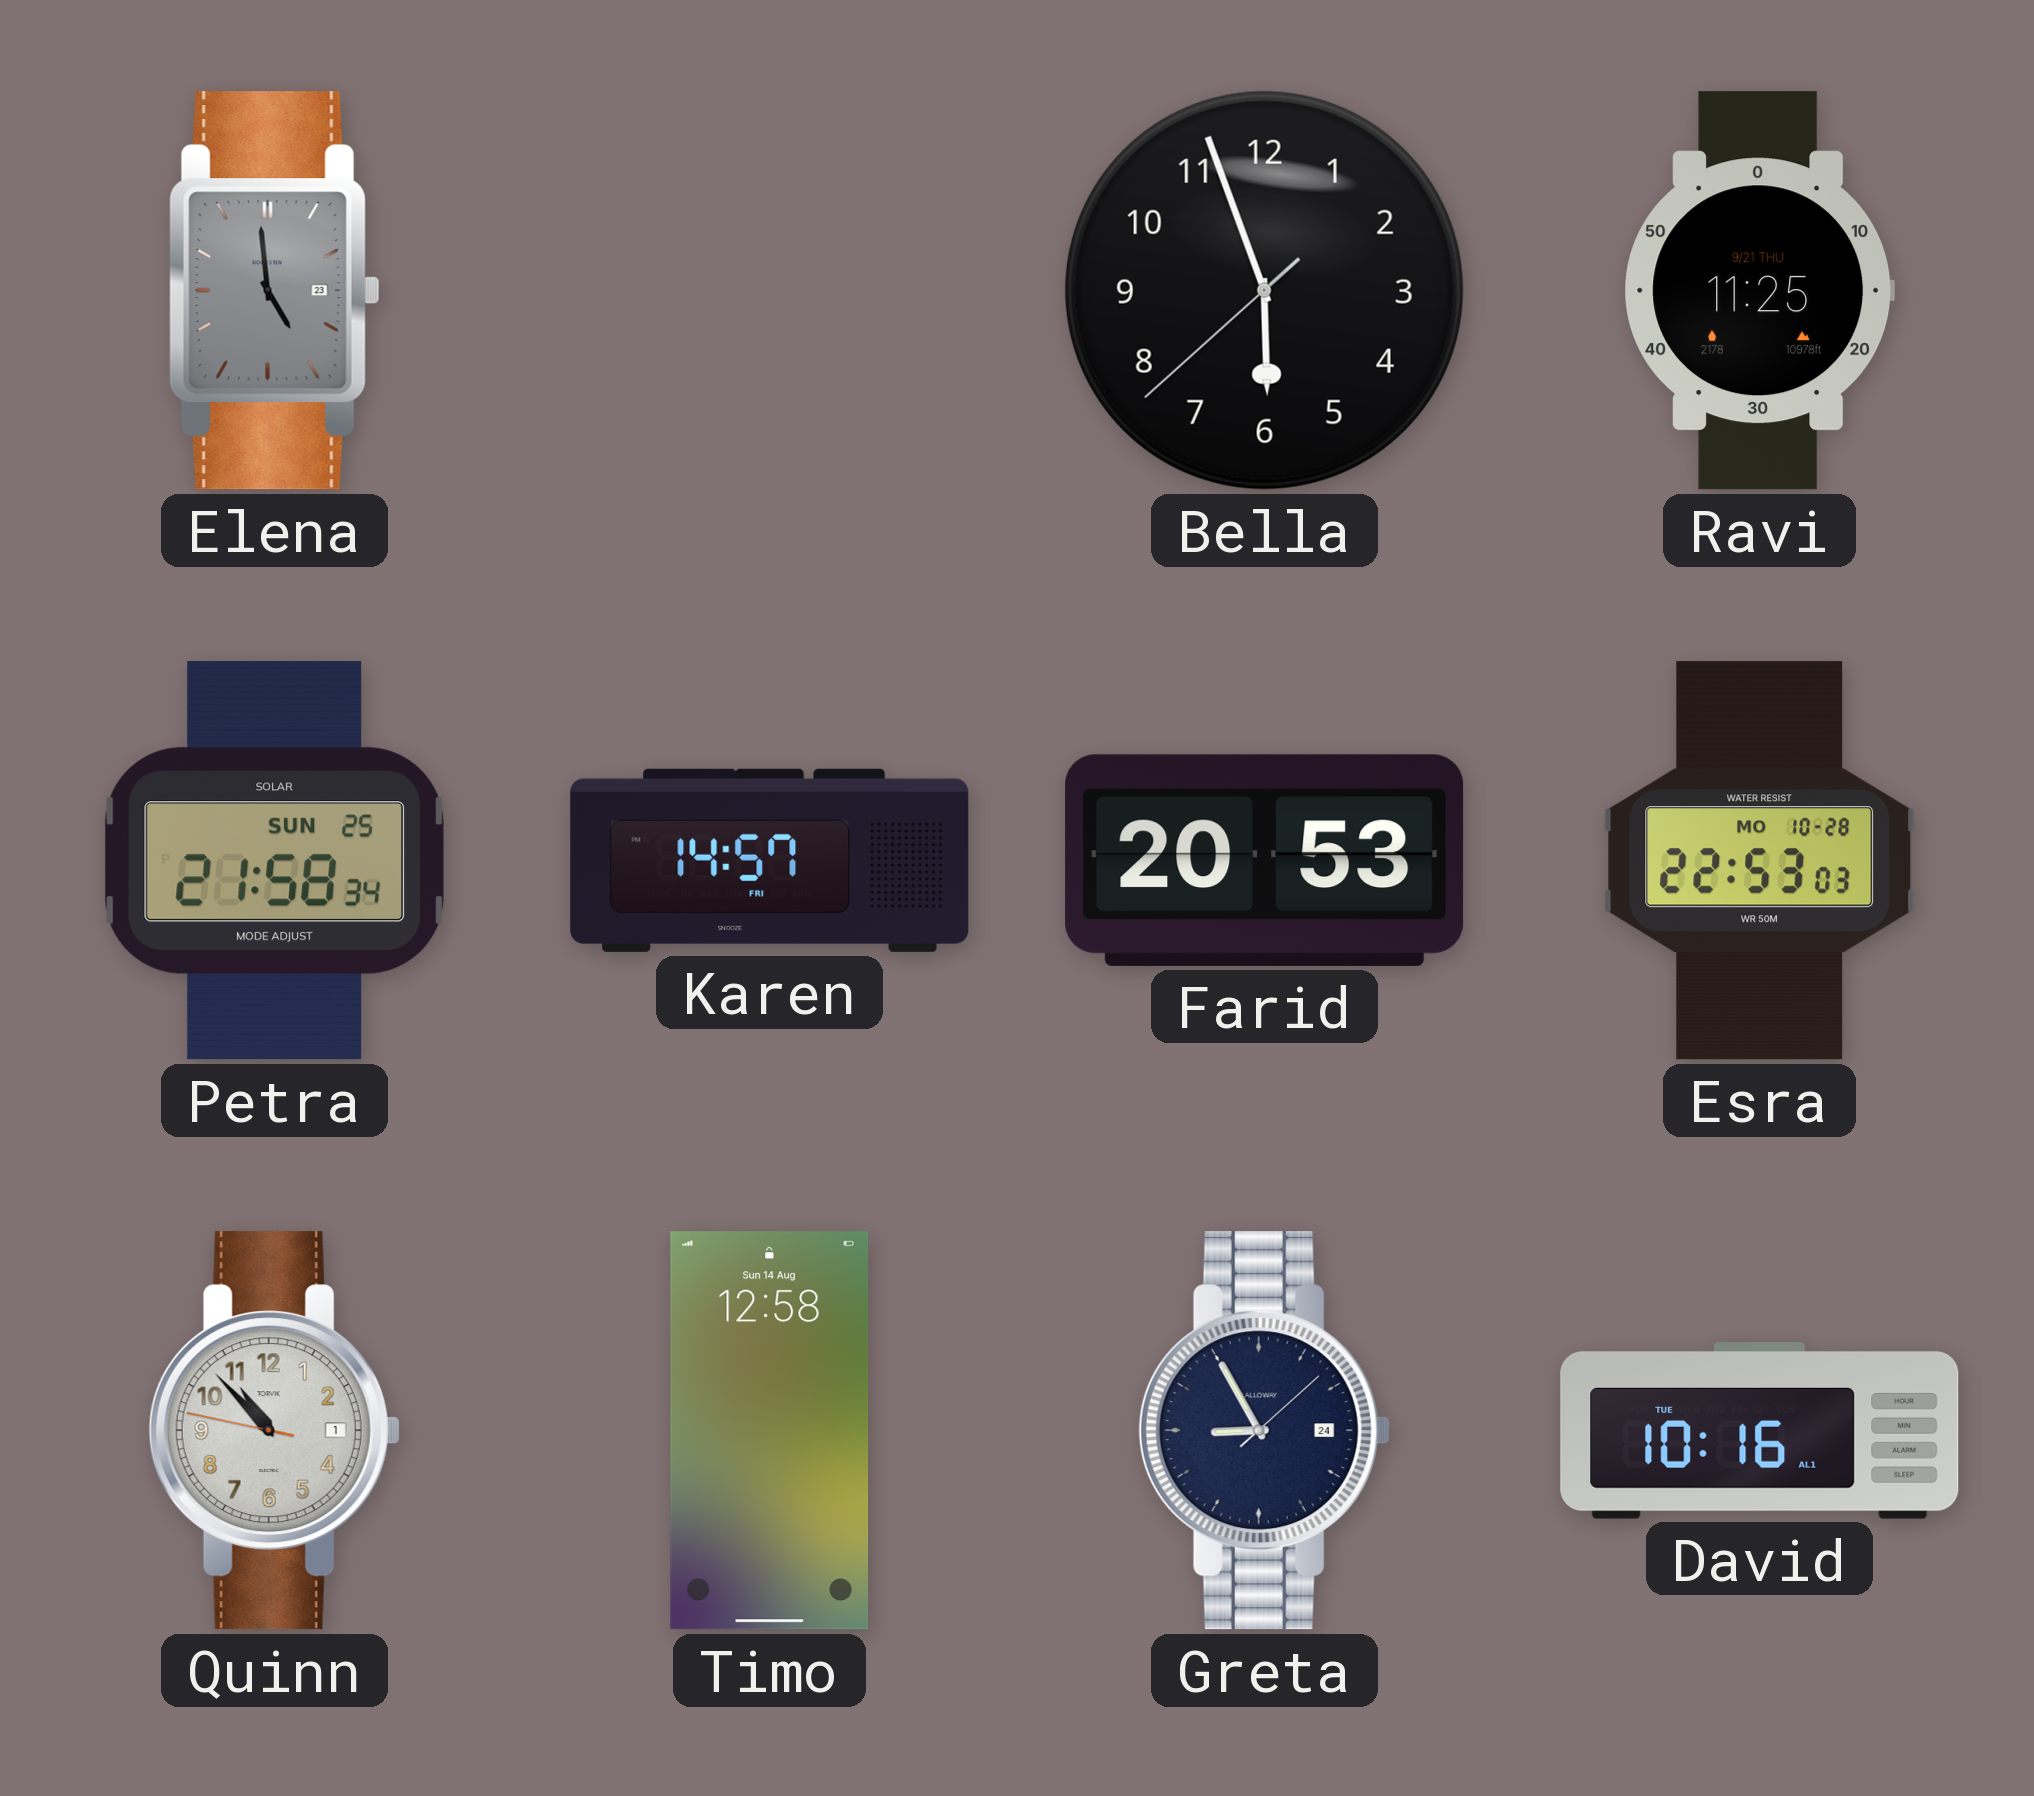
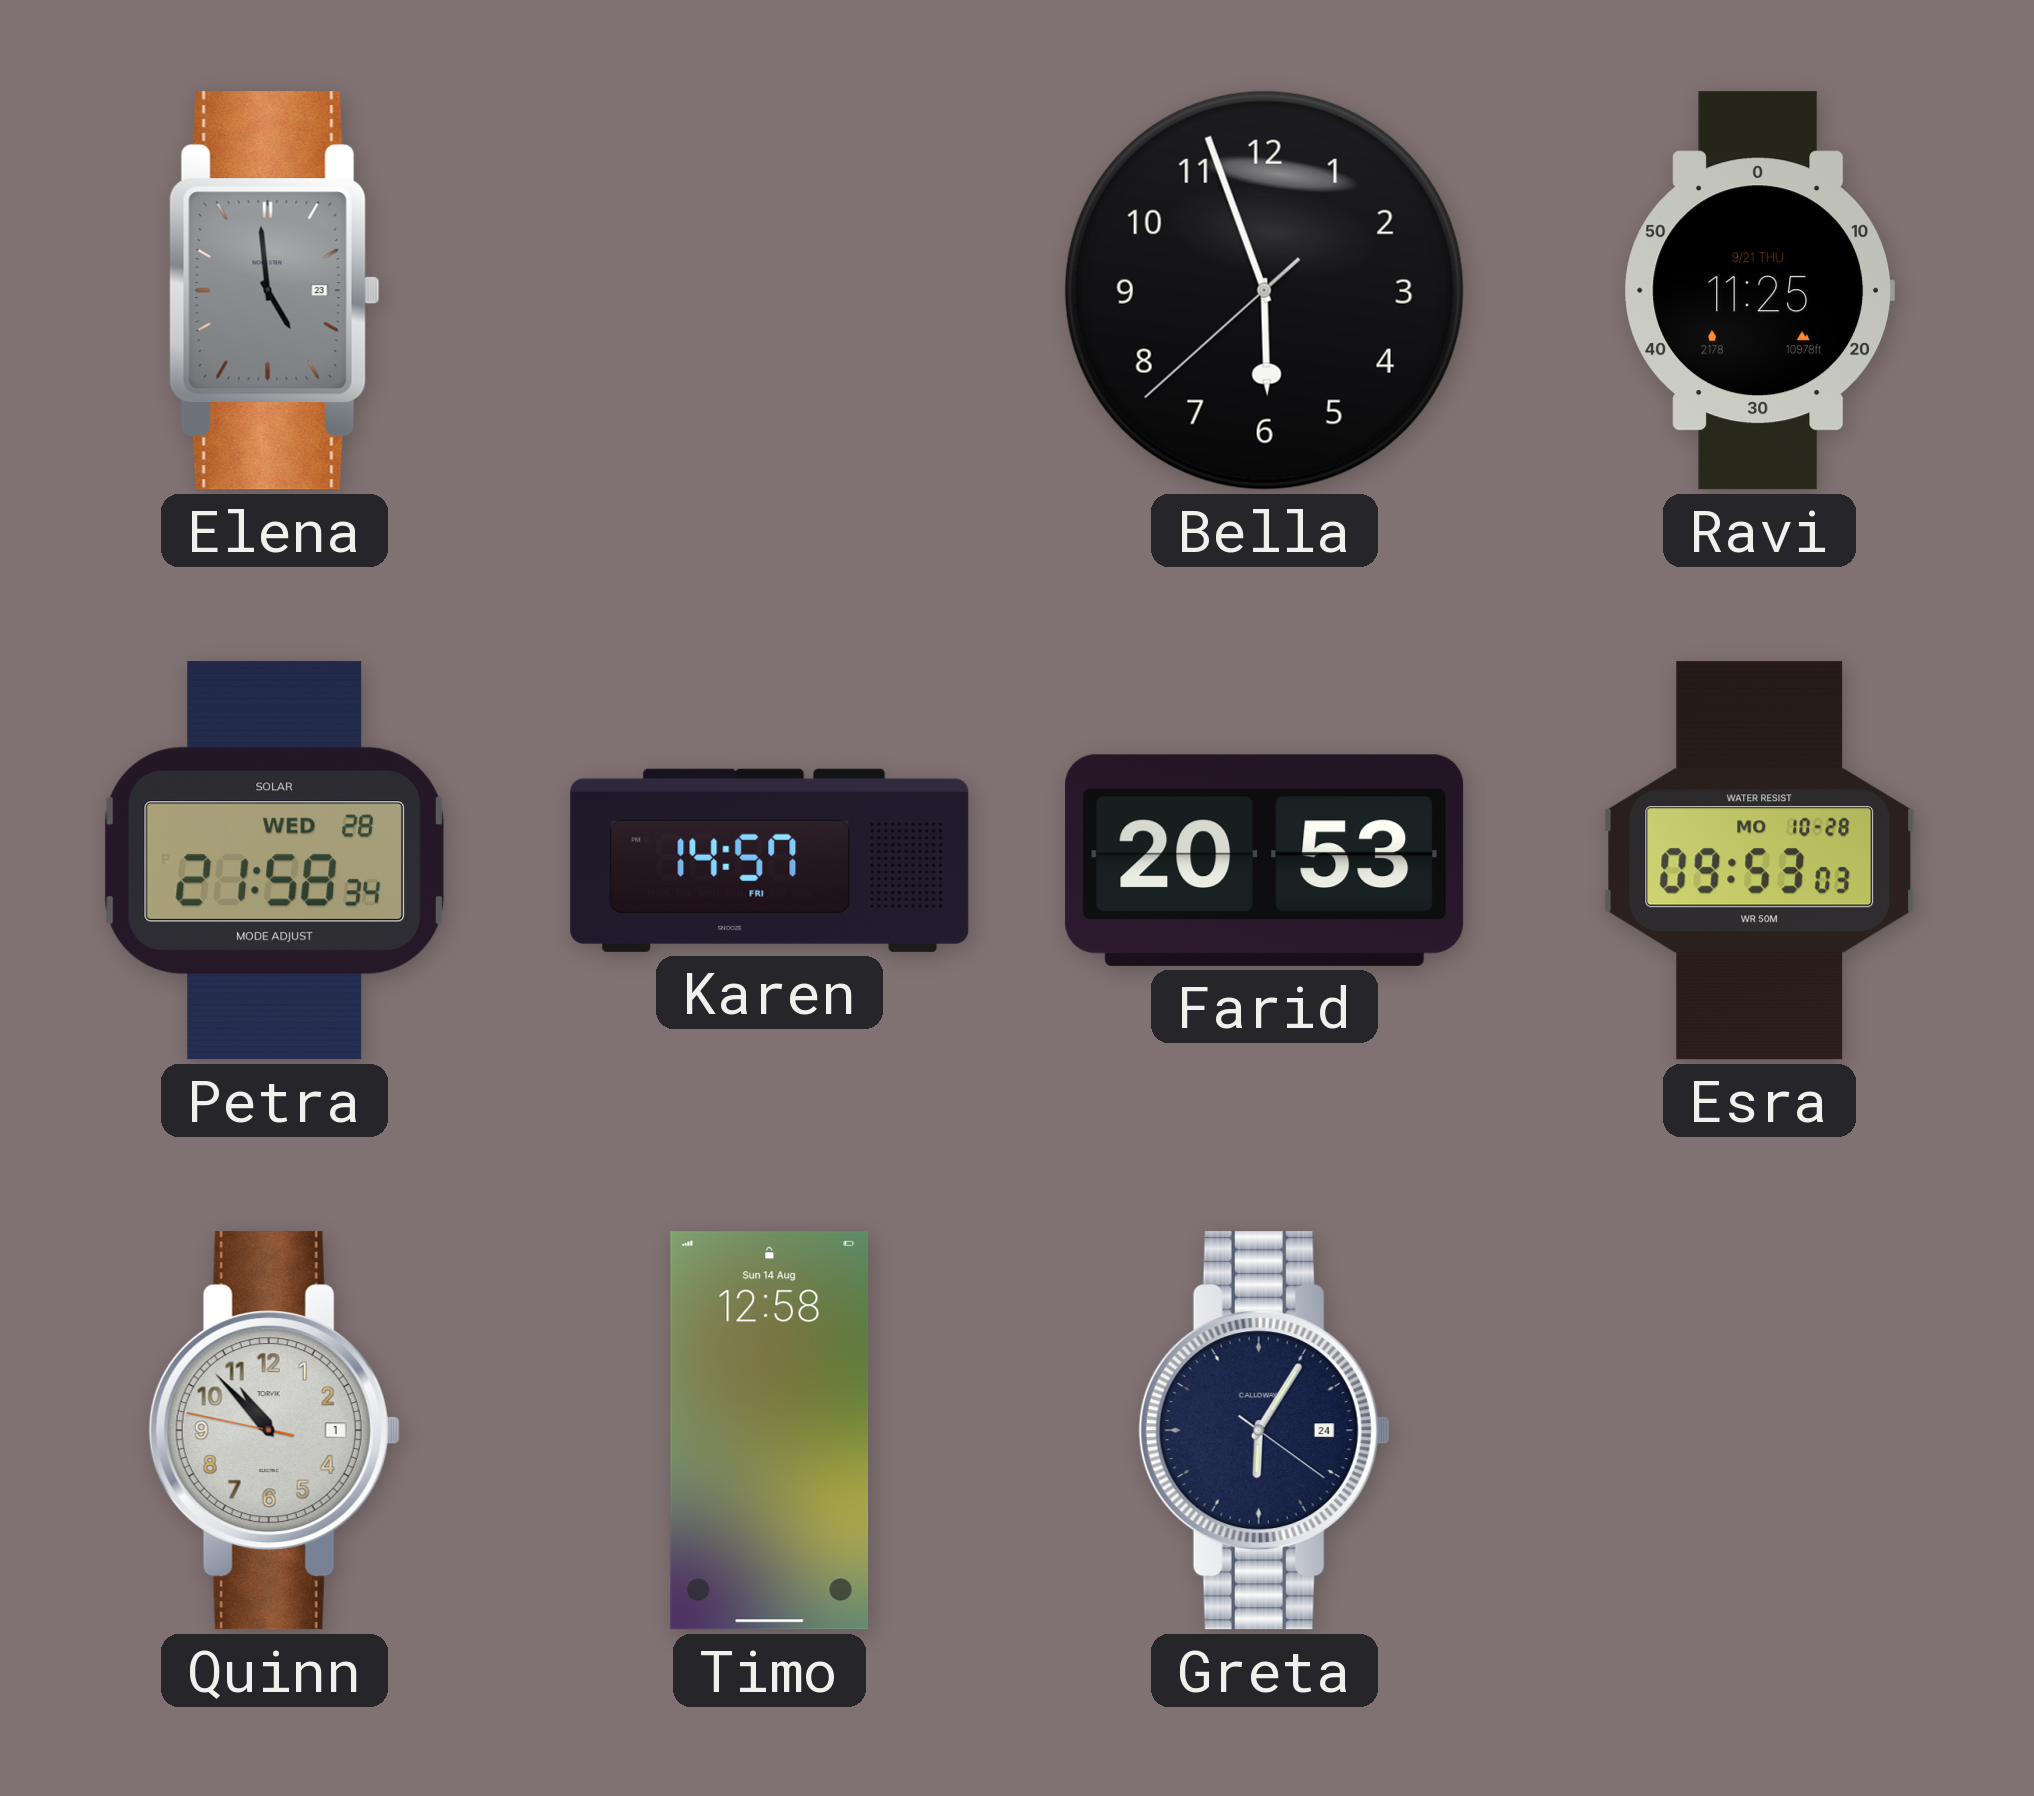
Petra date: SUN 25 -> WED 28
Esra: 22:53 -> 09:53
Greta: 8:55 -> 6:05
David: 10:16 -> none
